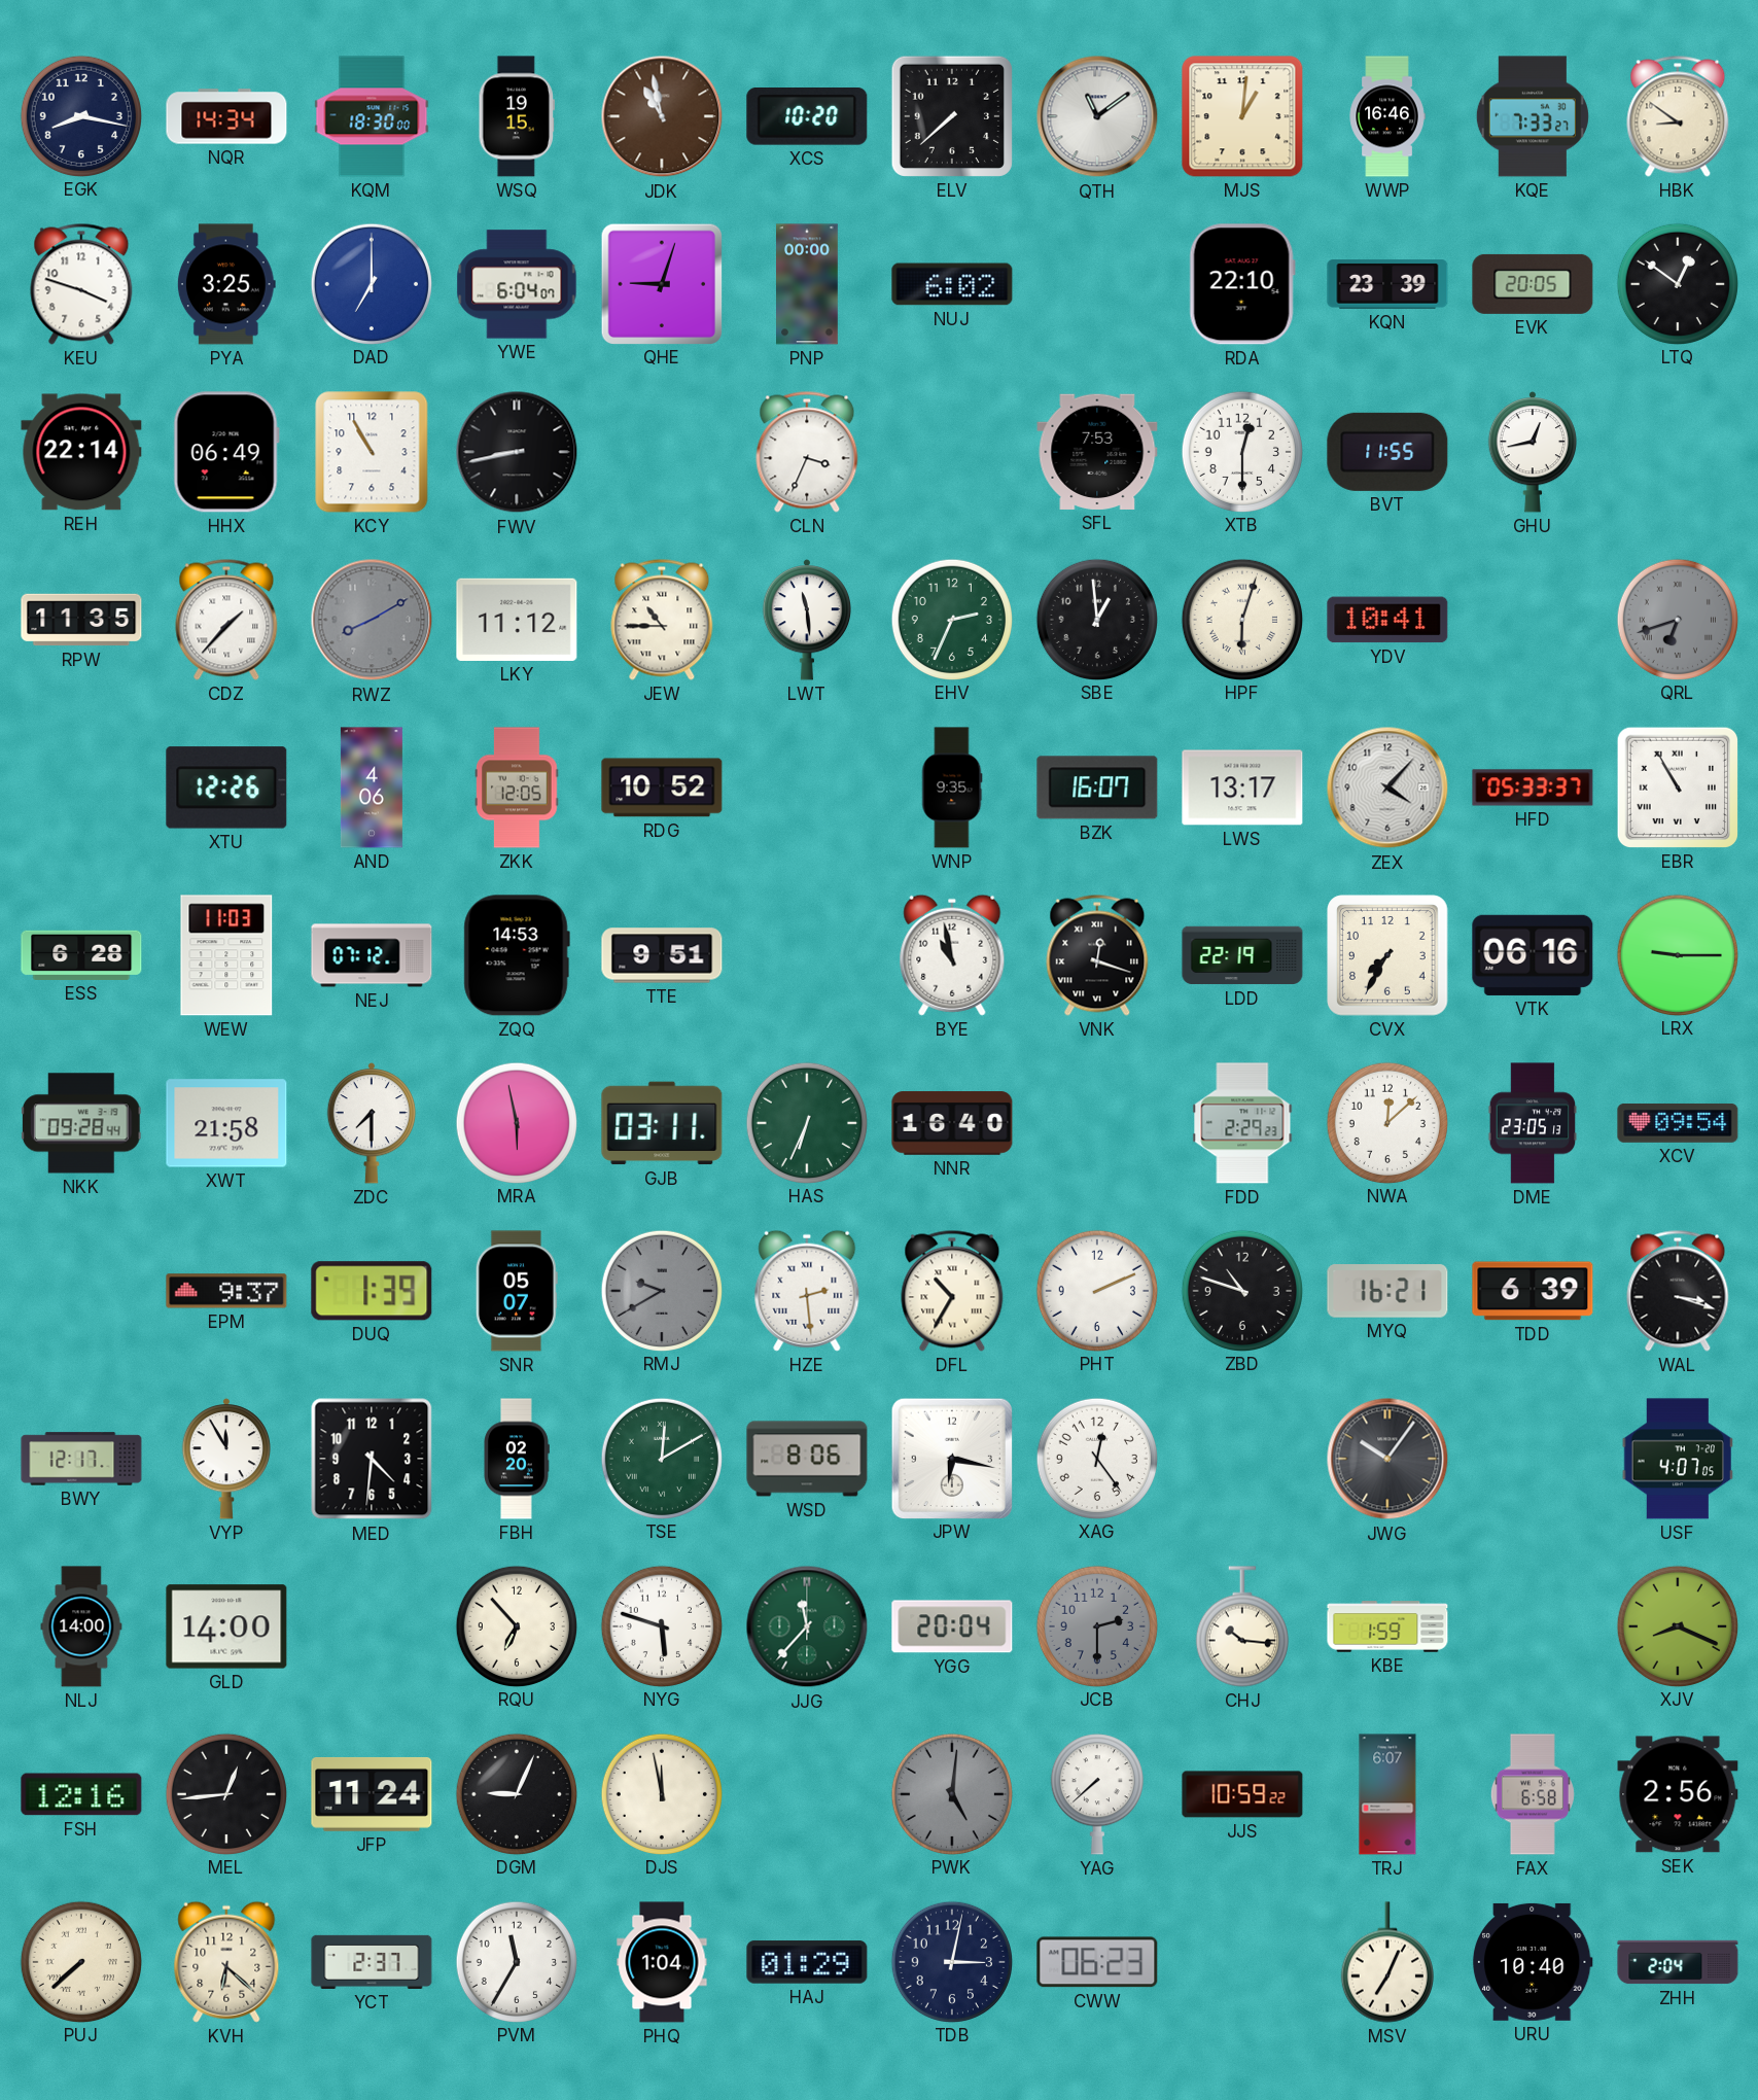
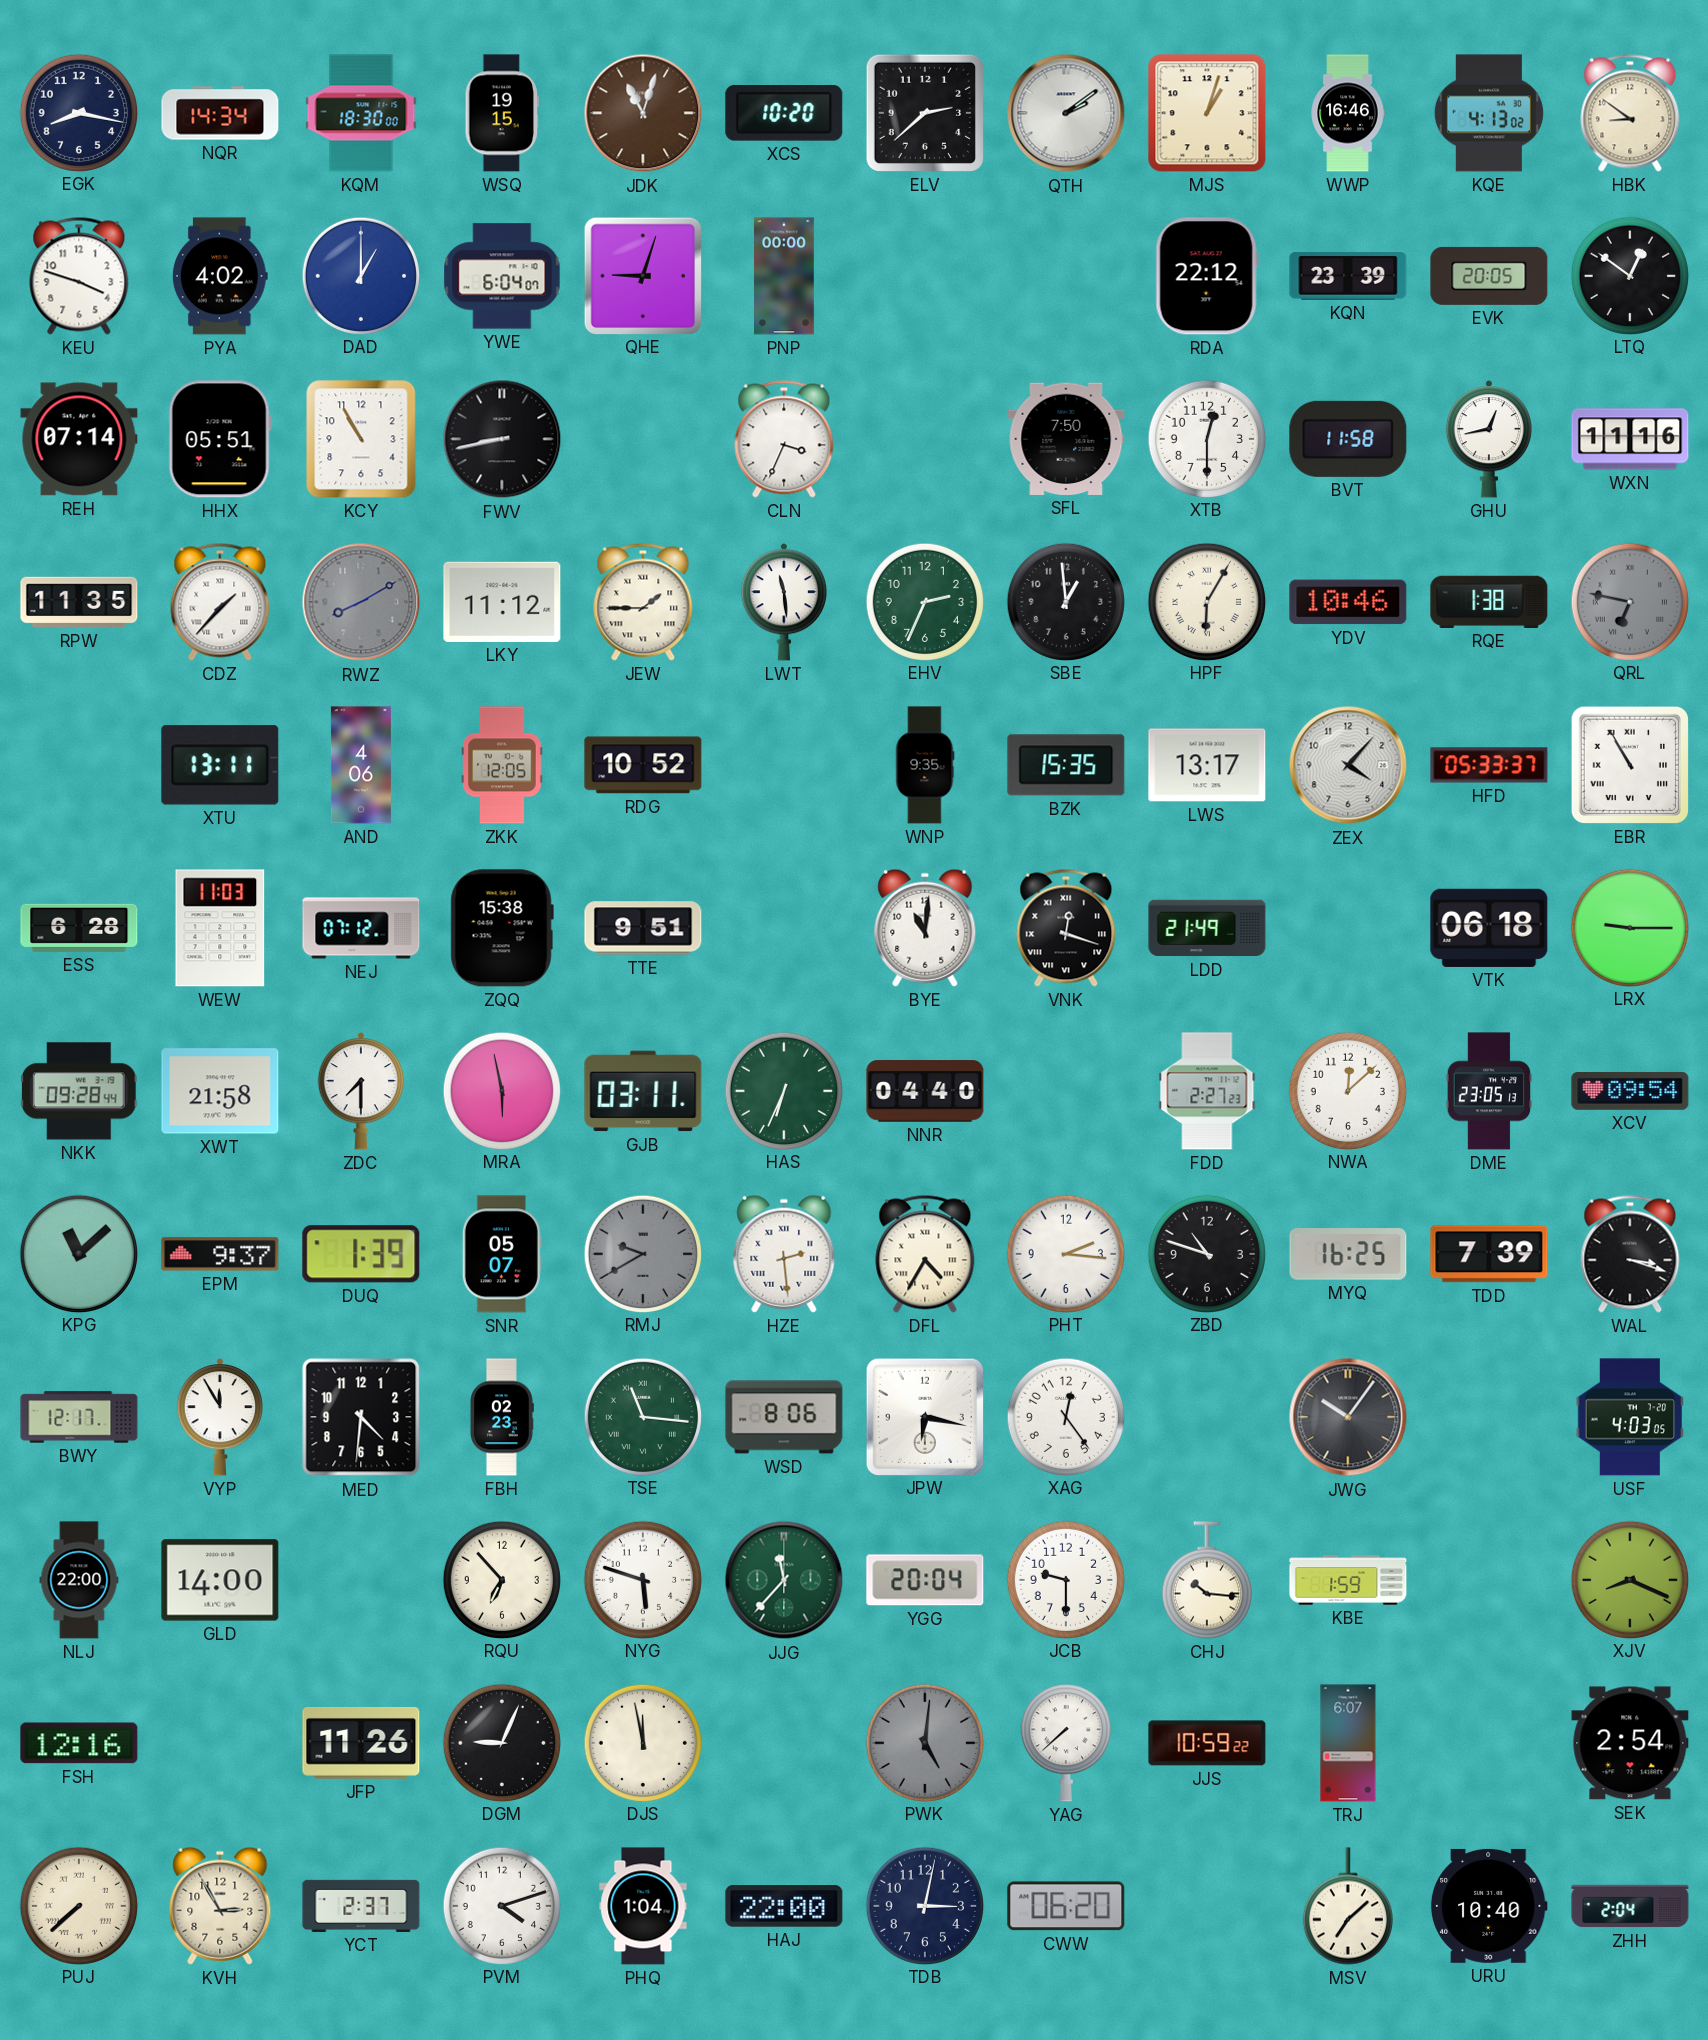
JDK: 10:58 -> 11:03
ELV: 7:38 -> 2:38
QTH: 11:09 -> 2:09
MJS: 1:01 -> 1:03
KQE: 7:33 -> 4:13
PYA: 3:25 -> 4:02
DAD: 7:00 -> 1:00
NUJ: 6:02 -> none
RDA: 22:10 -> 22:12
REH: 22:14 -> 07:14
HHX: 06:49 -> 05:51
SFL: 7:53 -> 7:50
BVT: 11:55 -> 11:58
WXN: none -> 11:16
JEW: 10:45 -> 1:45
HPF: 6:03 -> 6:05
YDV: 10:41 -> 10:46
RQE: none -> 1:38
QRL: 6:42 -> 6:47
XTU: 12:26 -> 13:11
BZK: 16:07 -> 15:35
ZQQ: 14:53 -> 15:38
BYE: 10:58 -> 11:01
LDD: 22:19 -> 21:49
CVX: 7:35 -> none
VTK: 06:16 -> 06:18
NNR: 16:40 -> 04:40
FDD: 2:29 -> 2:27
KPG: none -> 11:08
DFL: 10:35 -> 4:35
PHT: 2:11 -> 2:16
MYQ: 16:21 -> 16:25
TDD: 6:39 -> 7:39
FBH: 02:20 -> 02:23
TSE: 12:10 -> 11:16
USF: 4:07 -> 4:03
NLJ: 14:00 -> 22:00
JCB: 2:30 -> 9:30
JCB dial: grey -> white
MEL: 12:44 -> none
JFP: 11:24 -> 11:26
FAX: 6:58 -> none
SEK: 2:56 -> 2:54
KVH: 6:22 -> 2:55
PVM: 11:35 -> 4:12
HAJ: 01:29 -> 22:00
CWW: 06:23 -> 06:20
MSV: 7:04 -> 7:08
